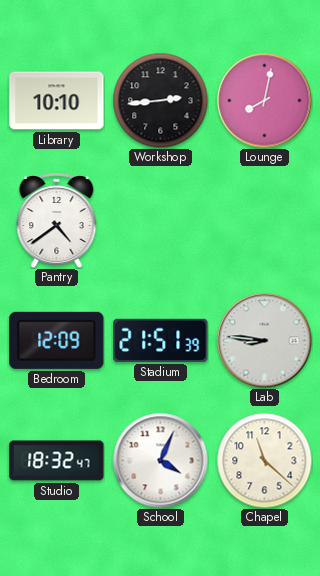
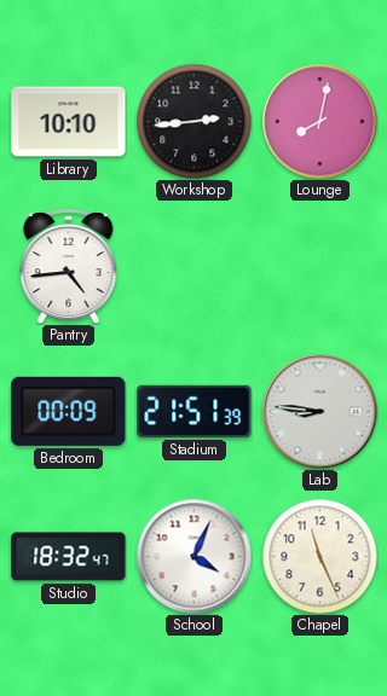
Pantry: 4:39 -> 4:44
Bedroom: 12:09 -> 00:09
Chapel: 11:22 -> 11:26
